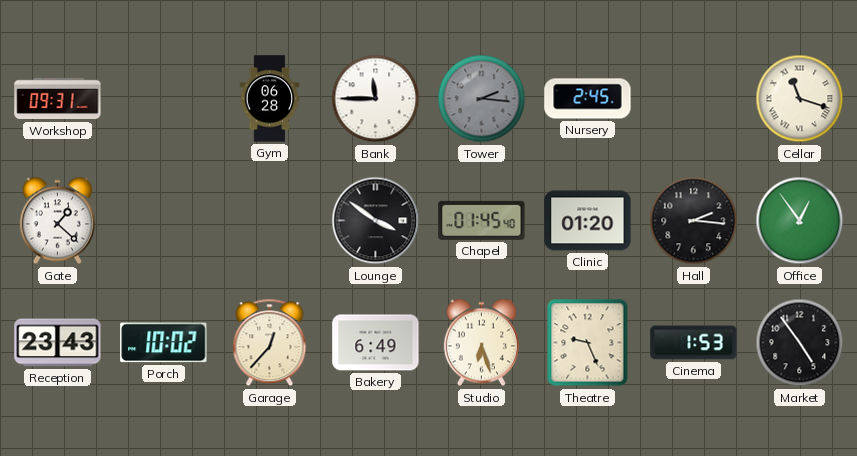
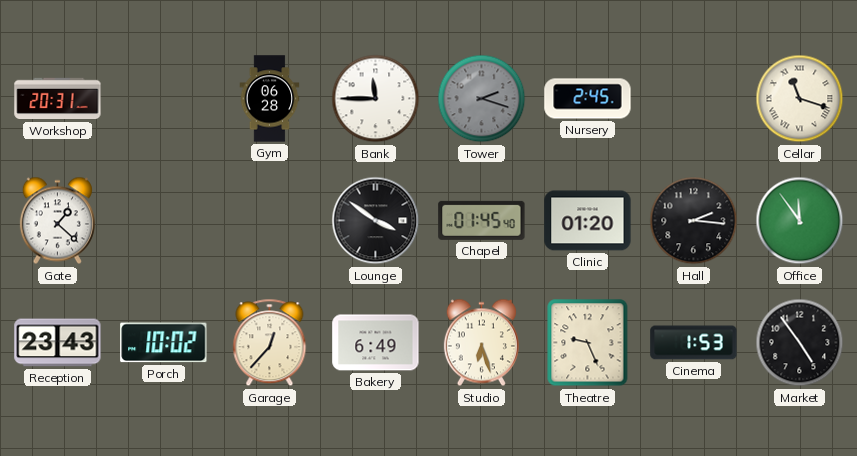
Workshop: 09:31 -> 20:31
Tower: 2:16 -> 2:18
Office: 12:54 -> 11:54
